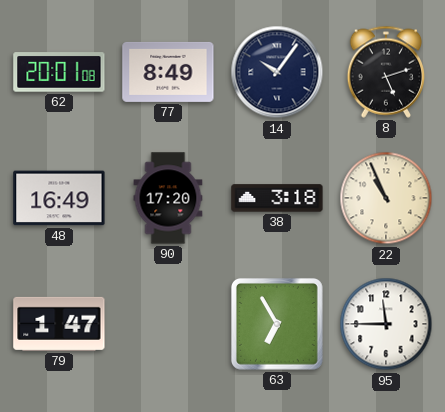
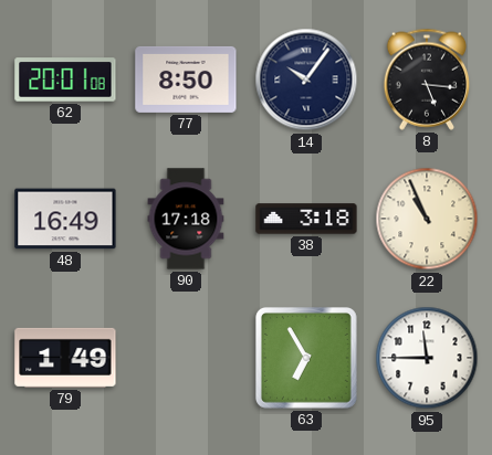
77: 8:49 -> 8:50
8: 5:12 -> 5:16
90: 17:20 -> 17:18
79: 1:47 -> 1:49
